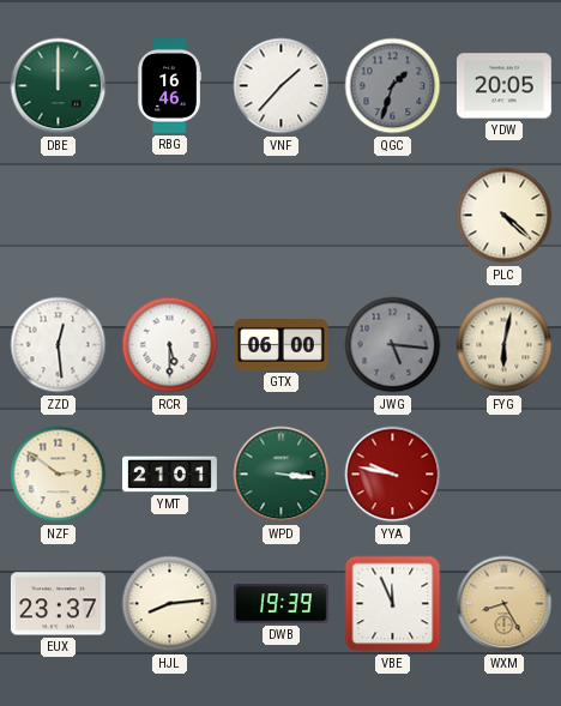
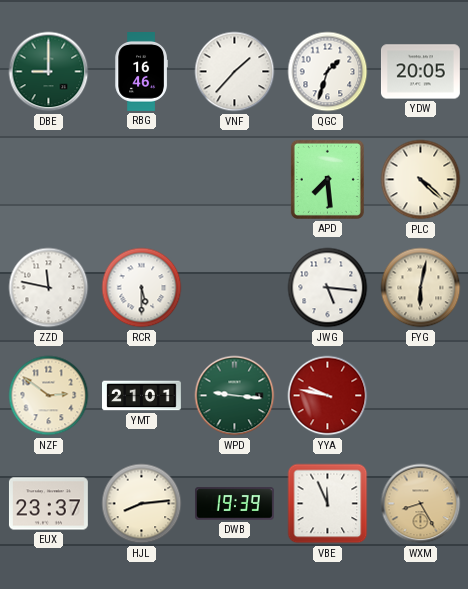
DBE: 12:00 -> 9:00
QGC dial: grey -> white
APD: none -> 7:29
ZZD: 12:29 -> 11:47
GTX: 06:00 -> none
JWG dial: grey -> white
WPD: 3:16 -> 9:16
